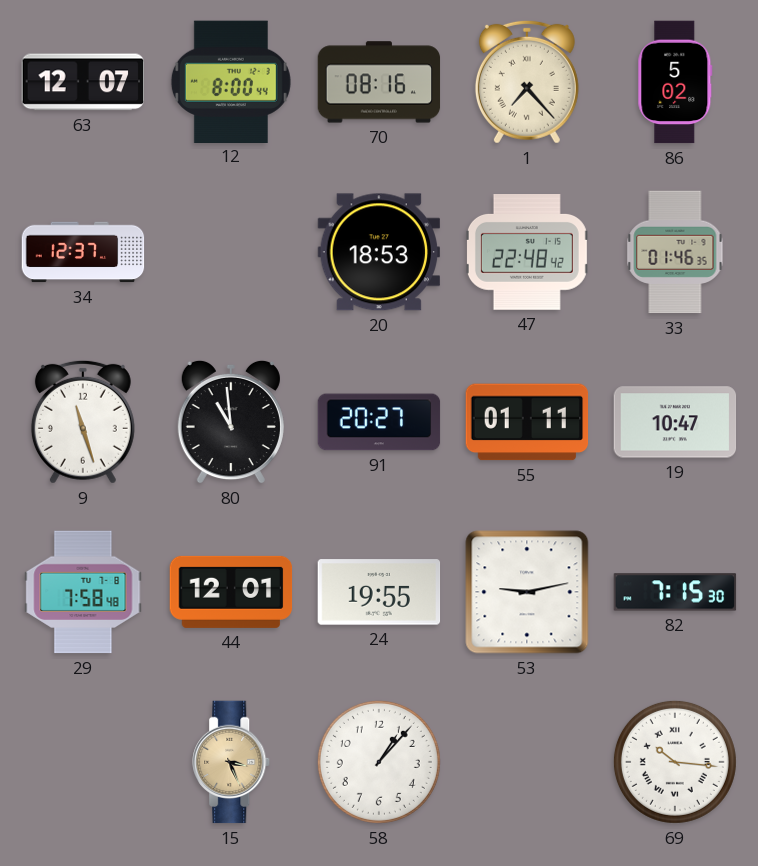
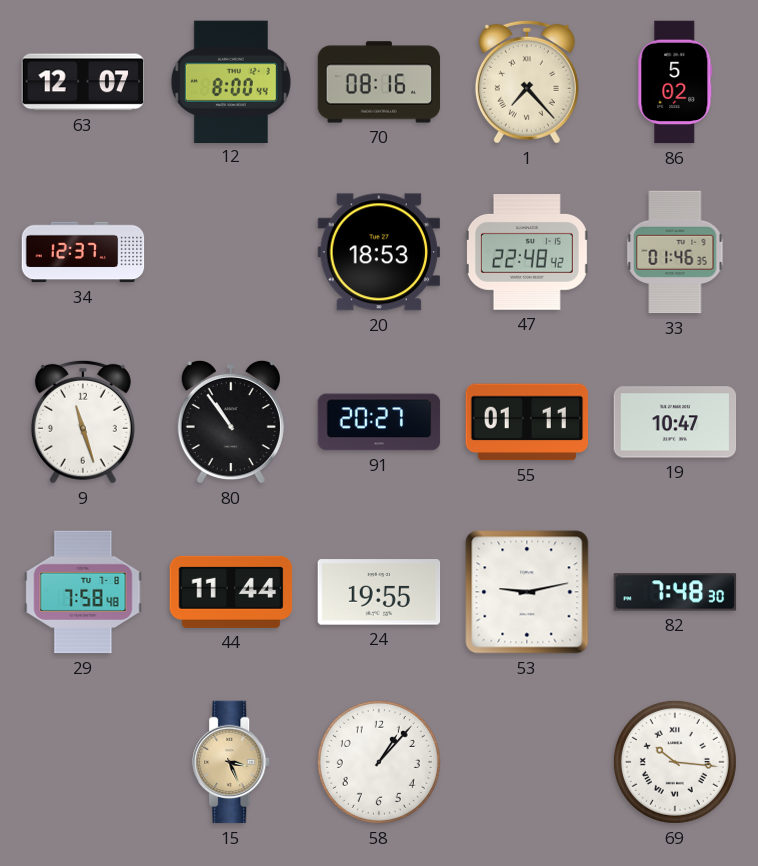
80: 10:59 -> 10:54
44: 12:01 -> 11:44
82: 7:15 -> 7:48
